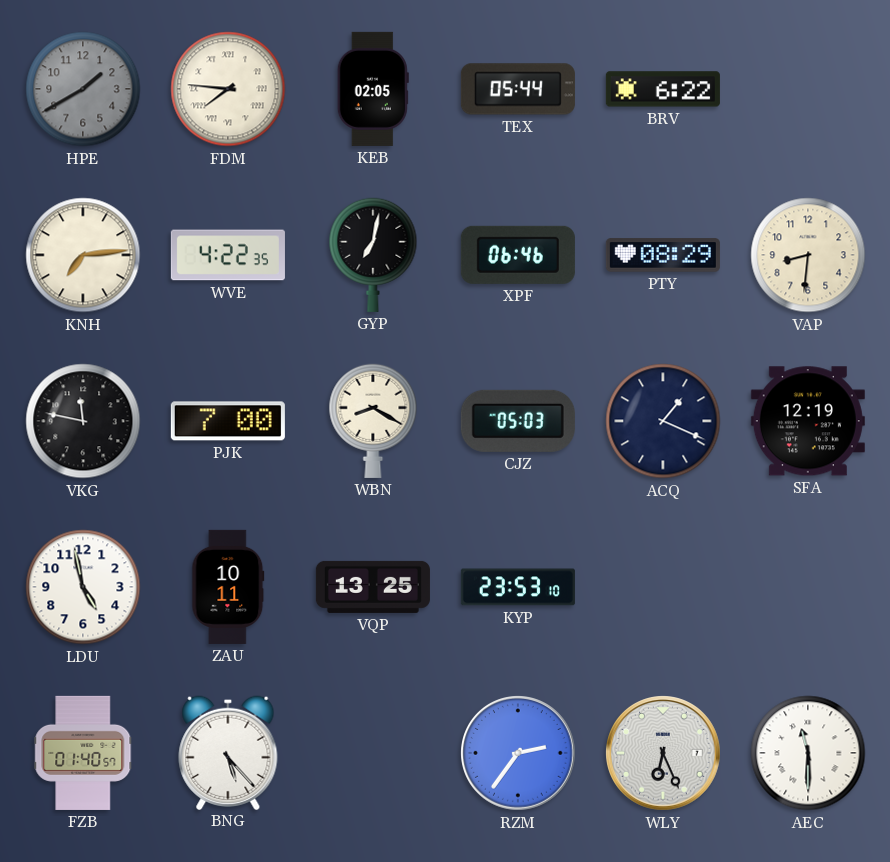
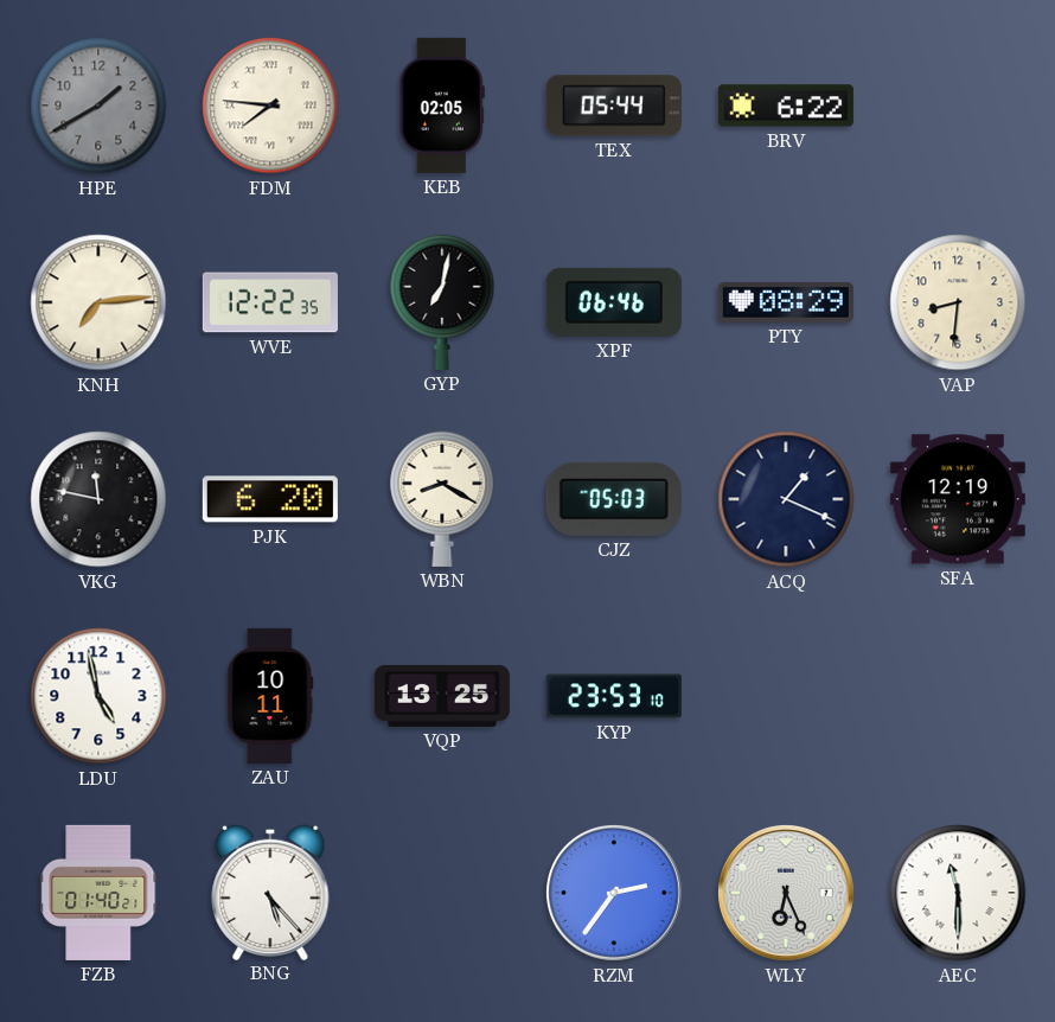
WVE: 4:22 -> 12:22
PJK: 7:00 -> 6:20
FZB: 01:40:57 -> 01:40:21
